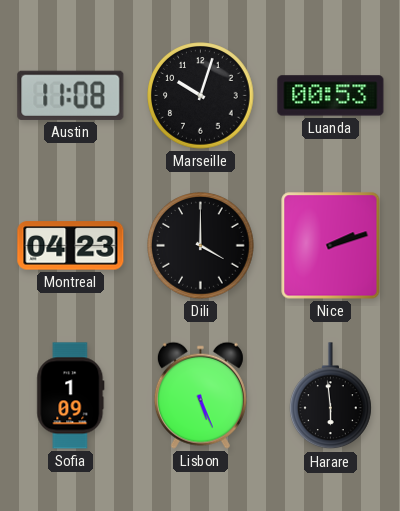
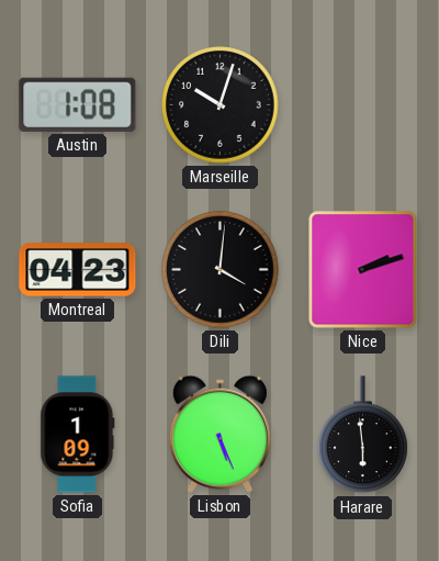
Austin: 11:08 -> 1:08
Luanda: 00:53 -> none
Dili: 4:00 -> 4:01
